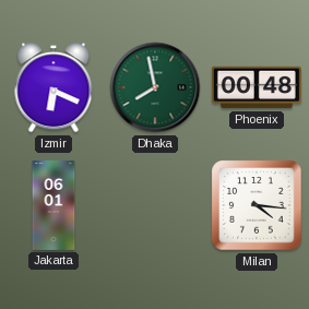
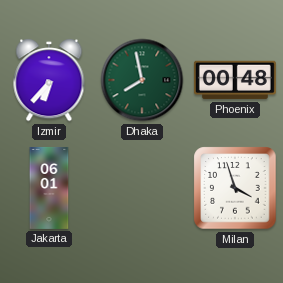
Izmir: 6:19 -> 6:37
Milan: 4:16 -> 3:57
